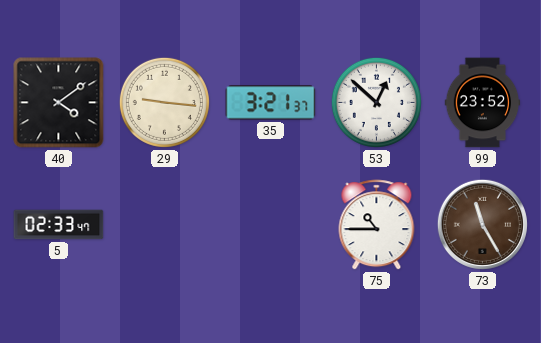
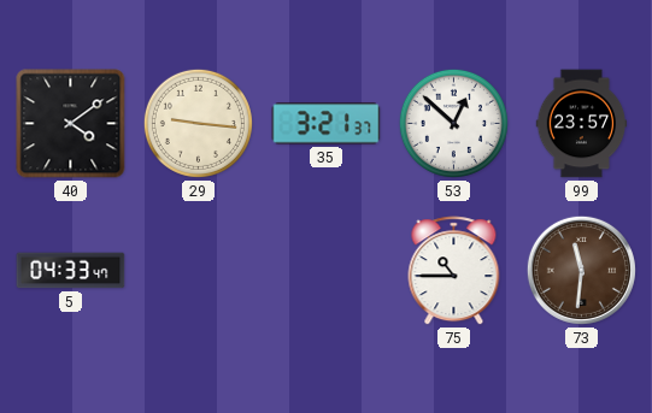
99: 23:52 -> 23:57
5: 02:33 -> 04:33
73: 11:25 -> 11:31
